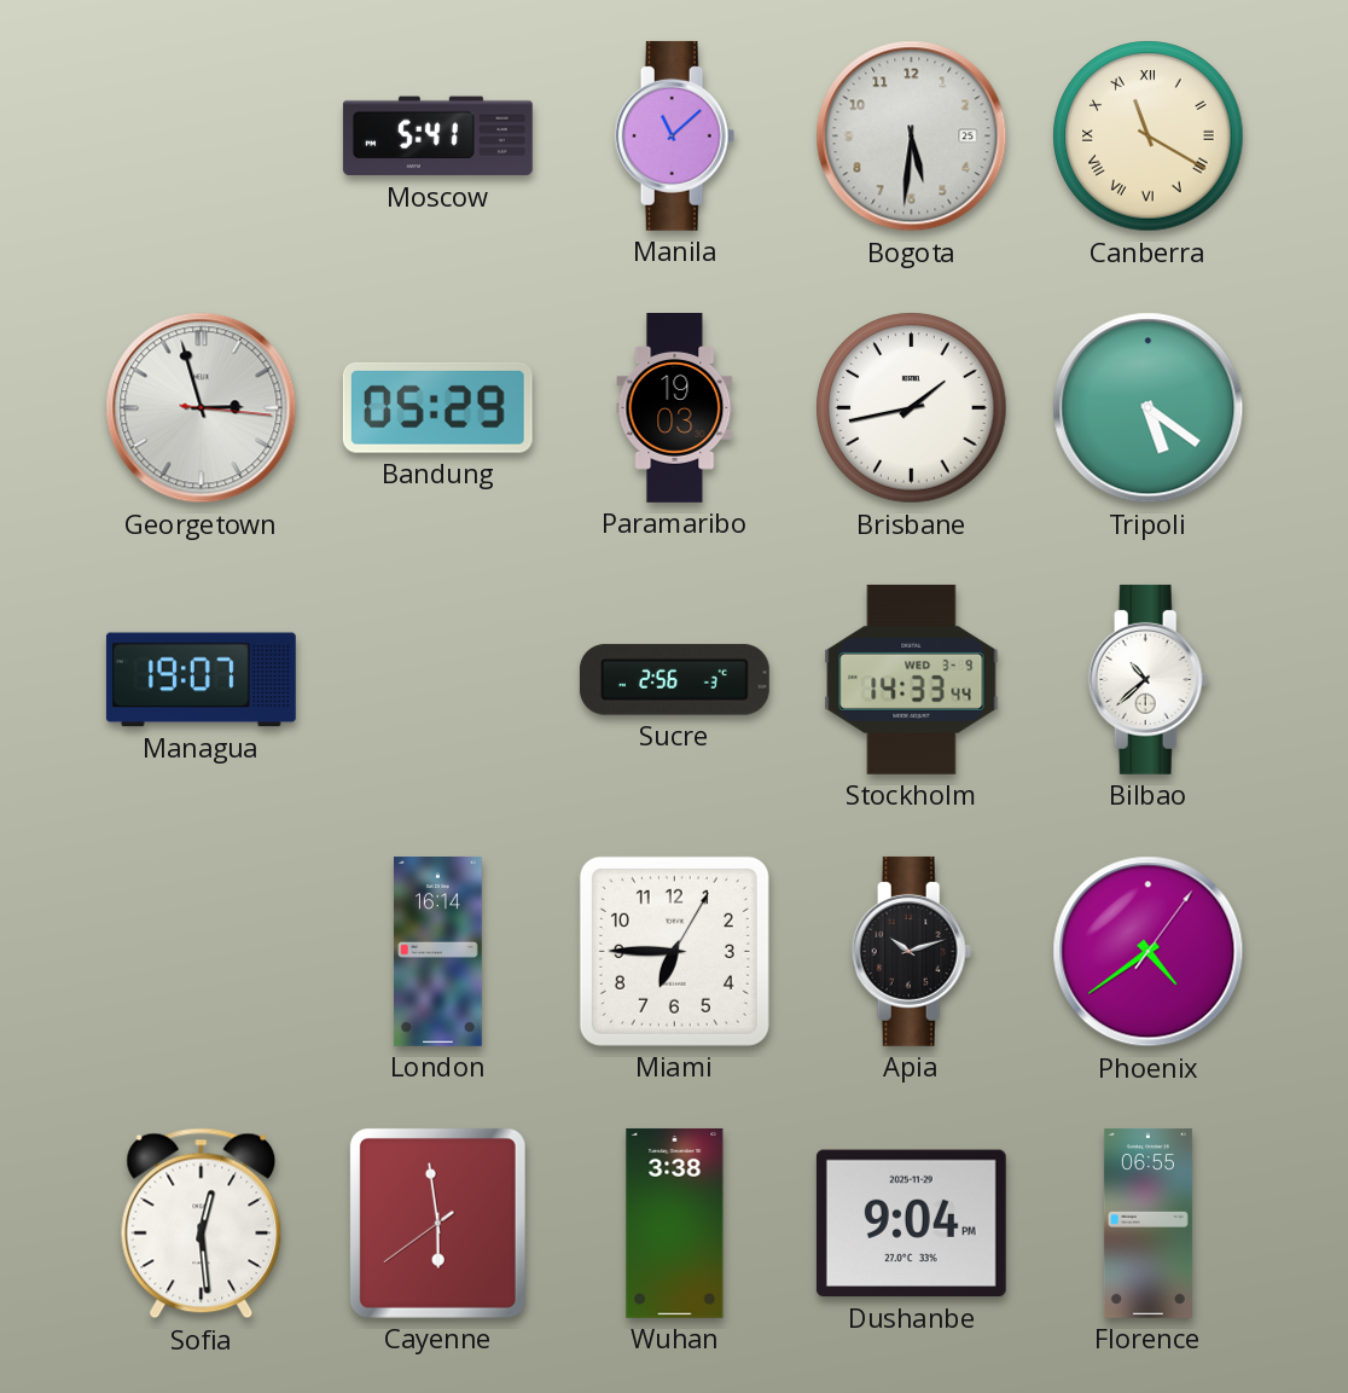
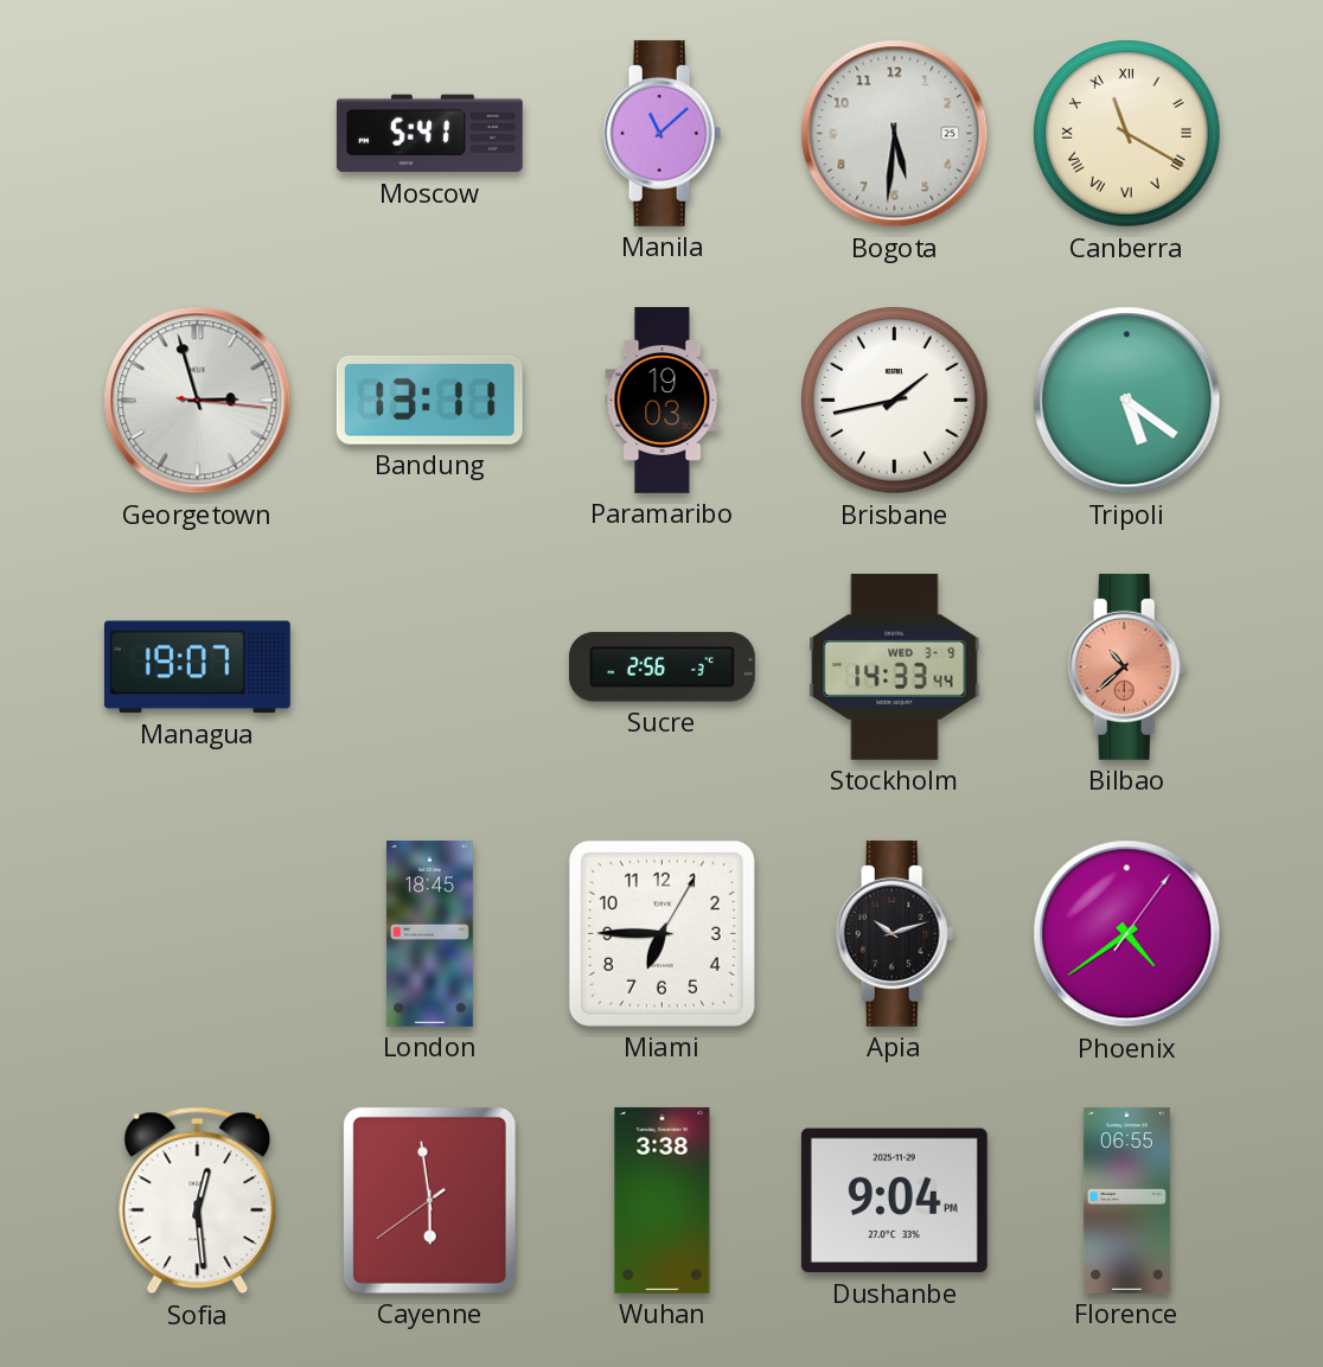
Bandung: 05:29 -> 13:11
Bilbao dial: white -> salmon
London: 16:14 -> 18:45
